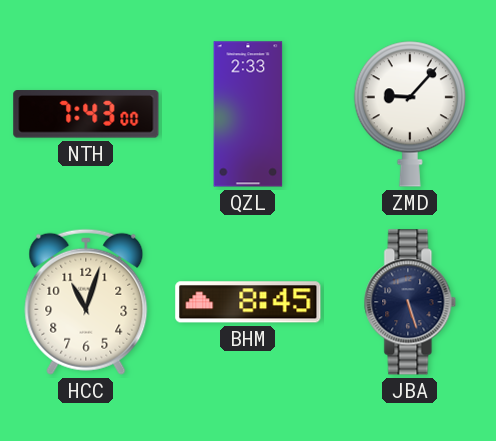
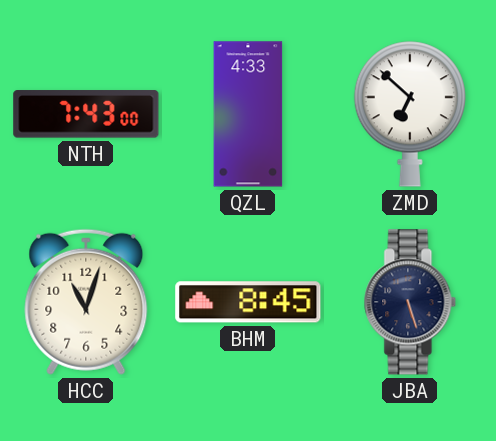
QZL: 2:33 -> 4:33
ZMD: 9:07 -> 6:52
